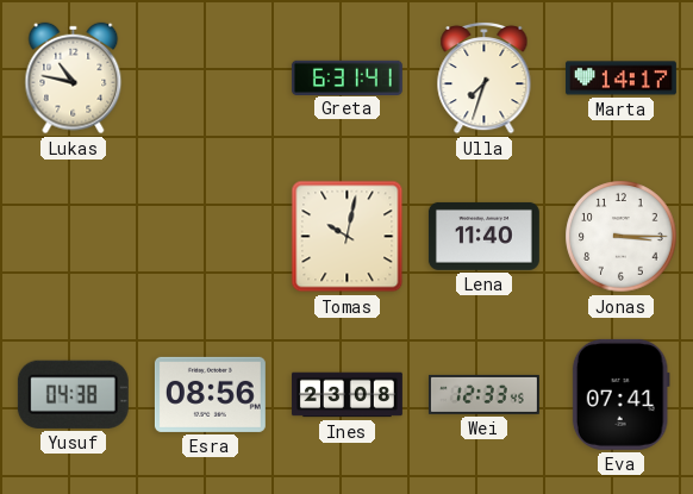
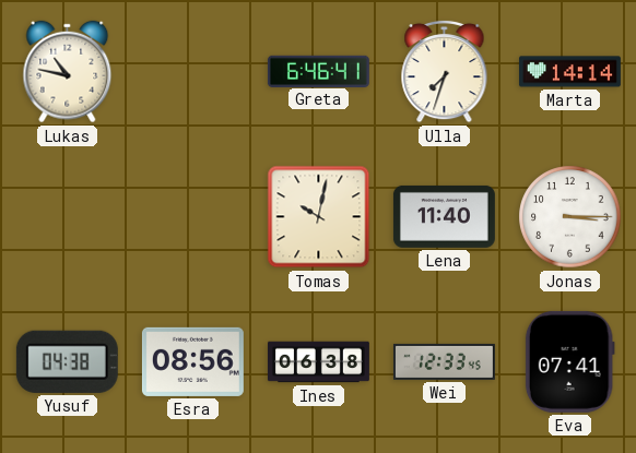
Greta: 6:31 -> 6:46
Marta: 14:17 -> 14:14
Ines: 23:08 -> 06:38
